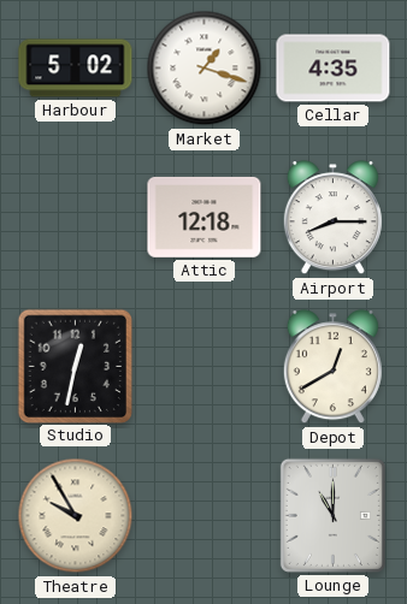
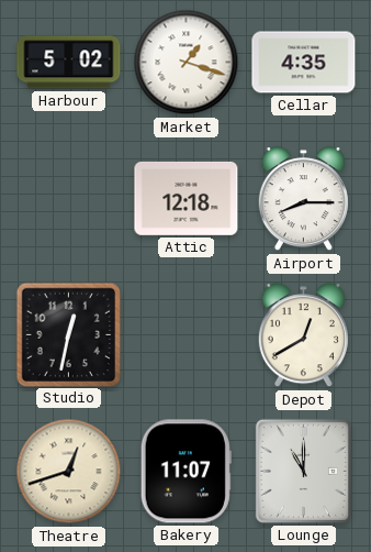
Theatre: 9:55 -> 12:42
Bakery: none -> 11:07
